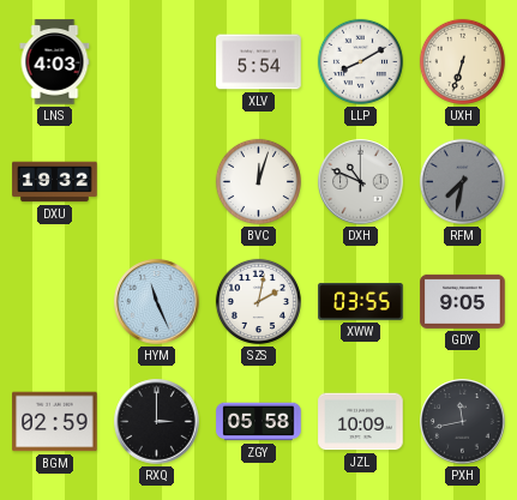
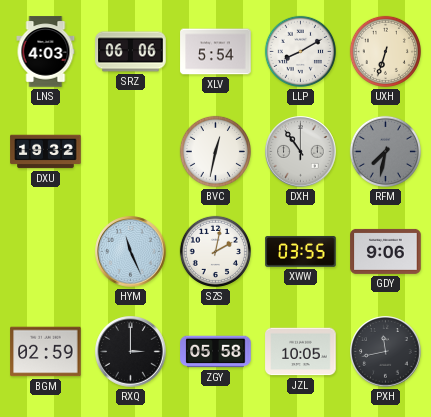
SRZ: none -> 06:06
BVC: 12:03 -> 12:32
DXH: 10:49 -> 10:54
GDY: 9:05 -> 9:06
JZL: 10:09 -> 10:05
